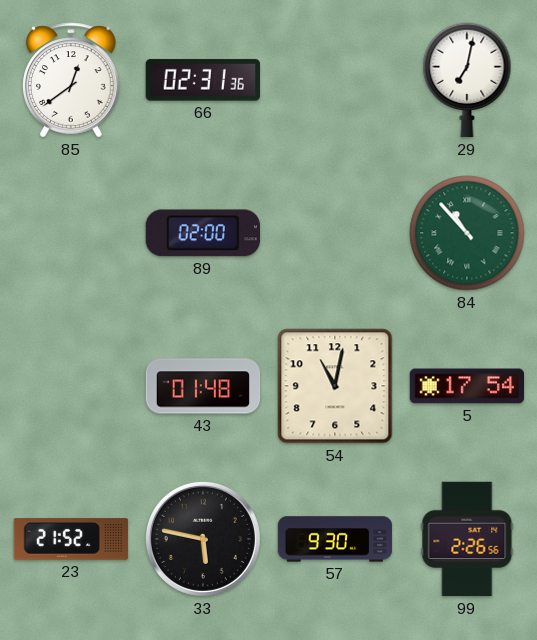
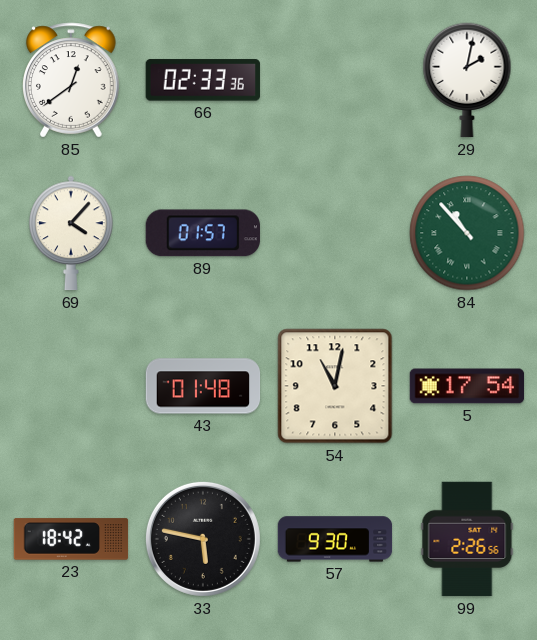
66: 02:31 -> 02:33
29: 7:02 -> 2:02
69: none -> 4:07
89: 02:00 -> 01:57
23: 21:52 -> 18:42
